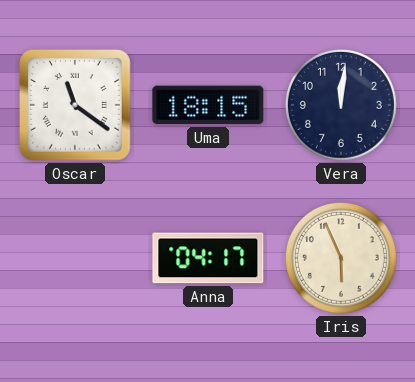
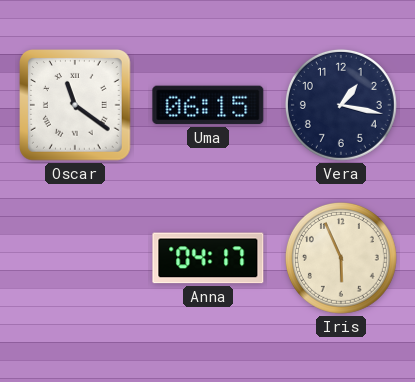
Uma: 18:15 -> 06:15
Vera: 12:01 -> 1:17
